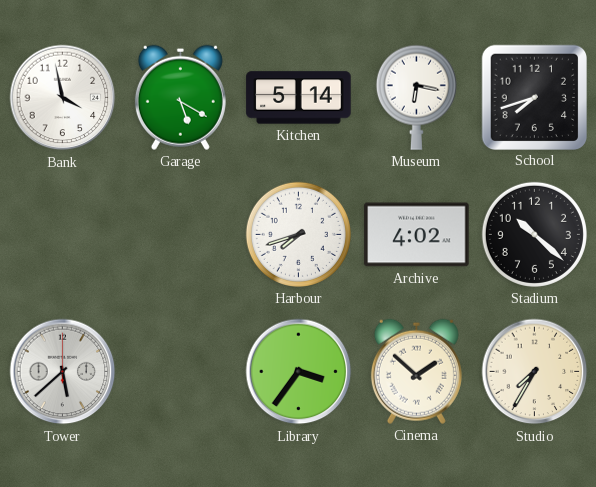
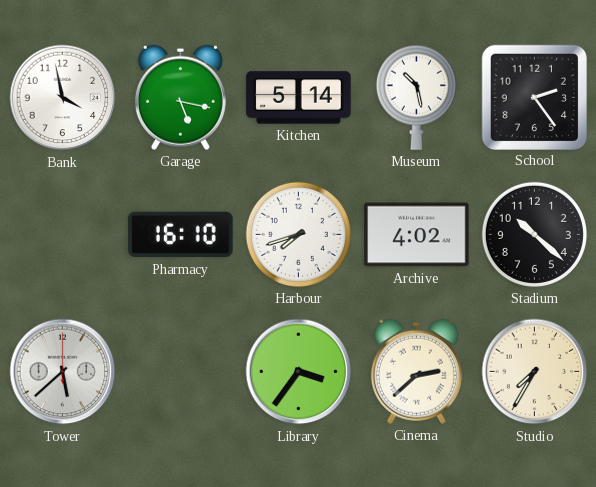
Garage: 5:20 -> 5:17
Museum: 6:17 -> 10:28
School: 7:42 -> 2:24
Pharmacy: none -> 16:10
Cinema: 1:52 -> 2:38
